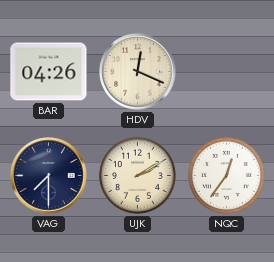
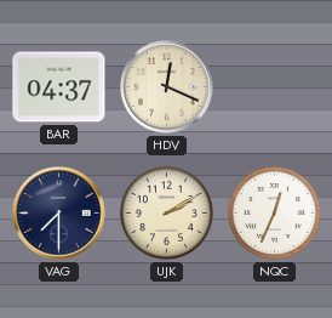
BAR: 04:26 -> 04:37
NQC: 12:36 -> 12:34
